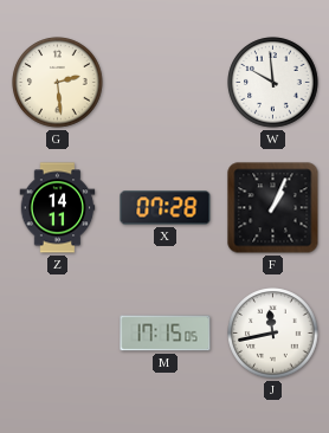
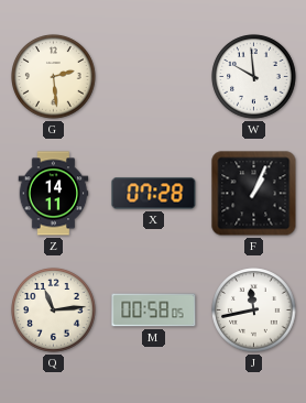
Q: none -> 11:14
M: 17:15 -> 00:58
